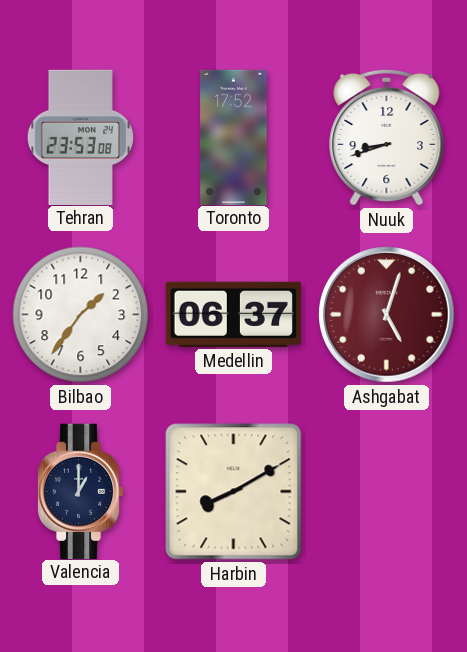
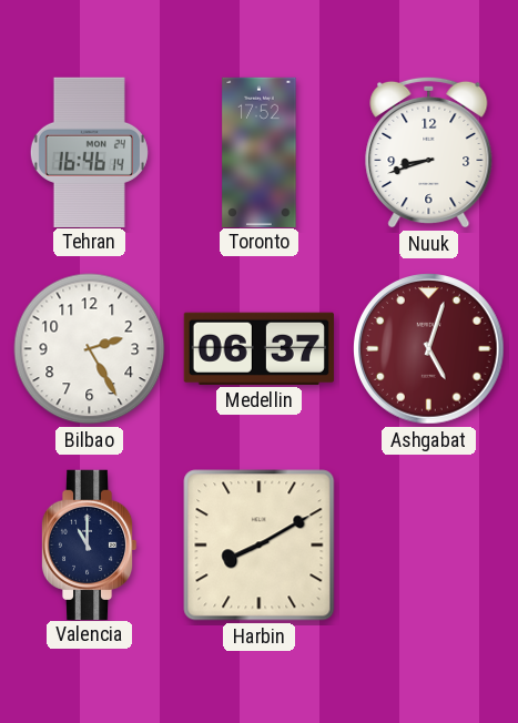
Tehran: 23:53 -> 16:46
Bilbao: 1:36 -> 2:25
Valencia: 1:00 -> 11:00
